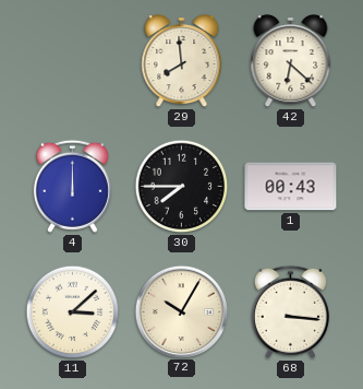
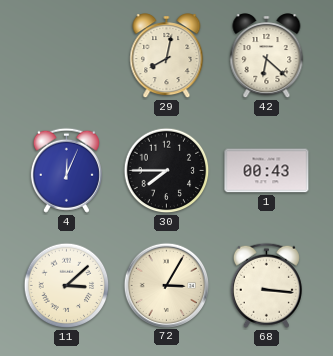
29: 7:59 -> 8:02
4: 12:00 -> 12:04
72: 10:05 -> 3:05
